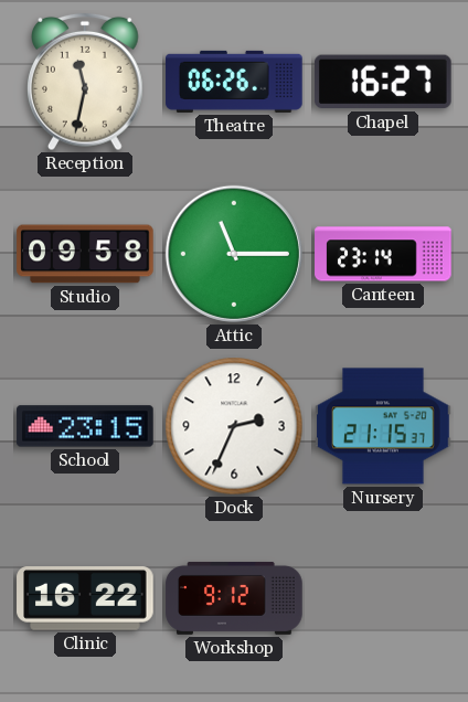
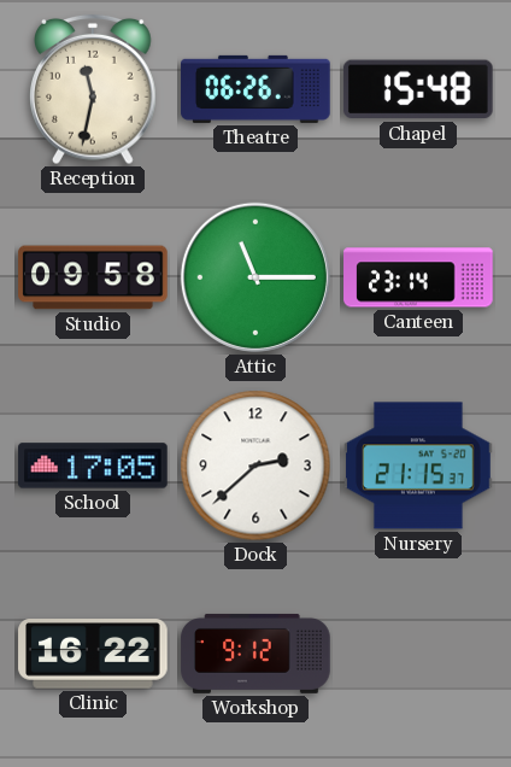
Chapel: 16:27 -> 15:48
School: 23:15 -> 17:05
Dock: 2:34 -> 2:38
